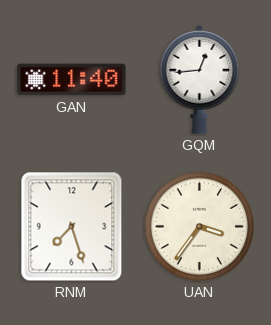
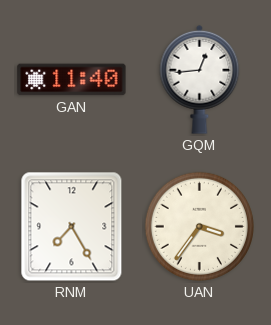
RNM: 7:27 -> 7:25
